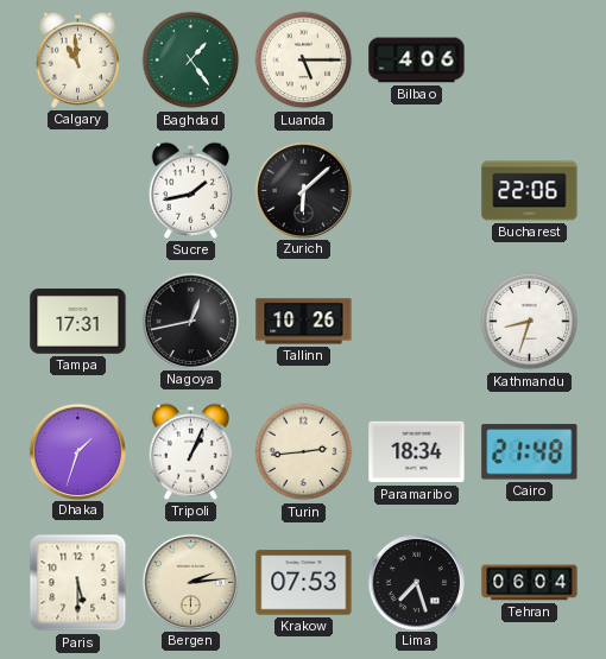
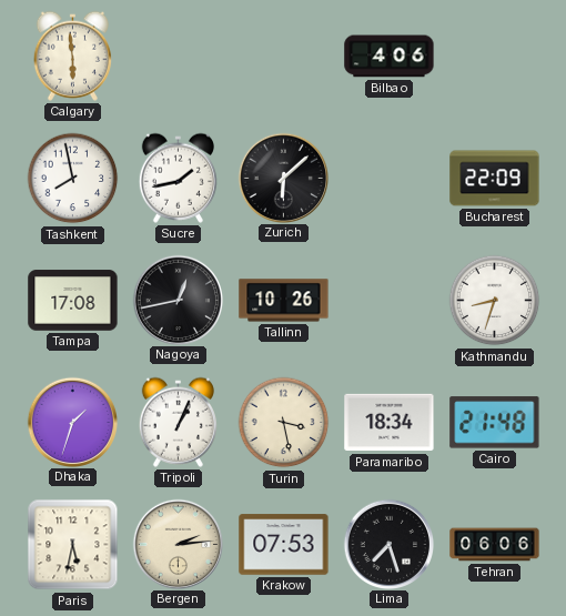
Calgary: 10:59 -> 5:59
Baghdad: 1:24 -> none
Luanda: 5:15 -> none
Tashkent: none -> 7:58
Bucharest: 22:06 -> 22:09
Tampa: 17:31 -> 17:08
Turin: 2:44 -> 3:28
Paris: 5:30 -> 5:32
Tehran: 06:04 -> 06:06
